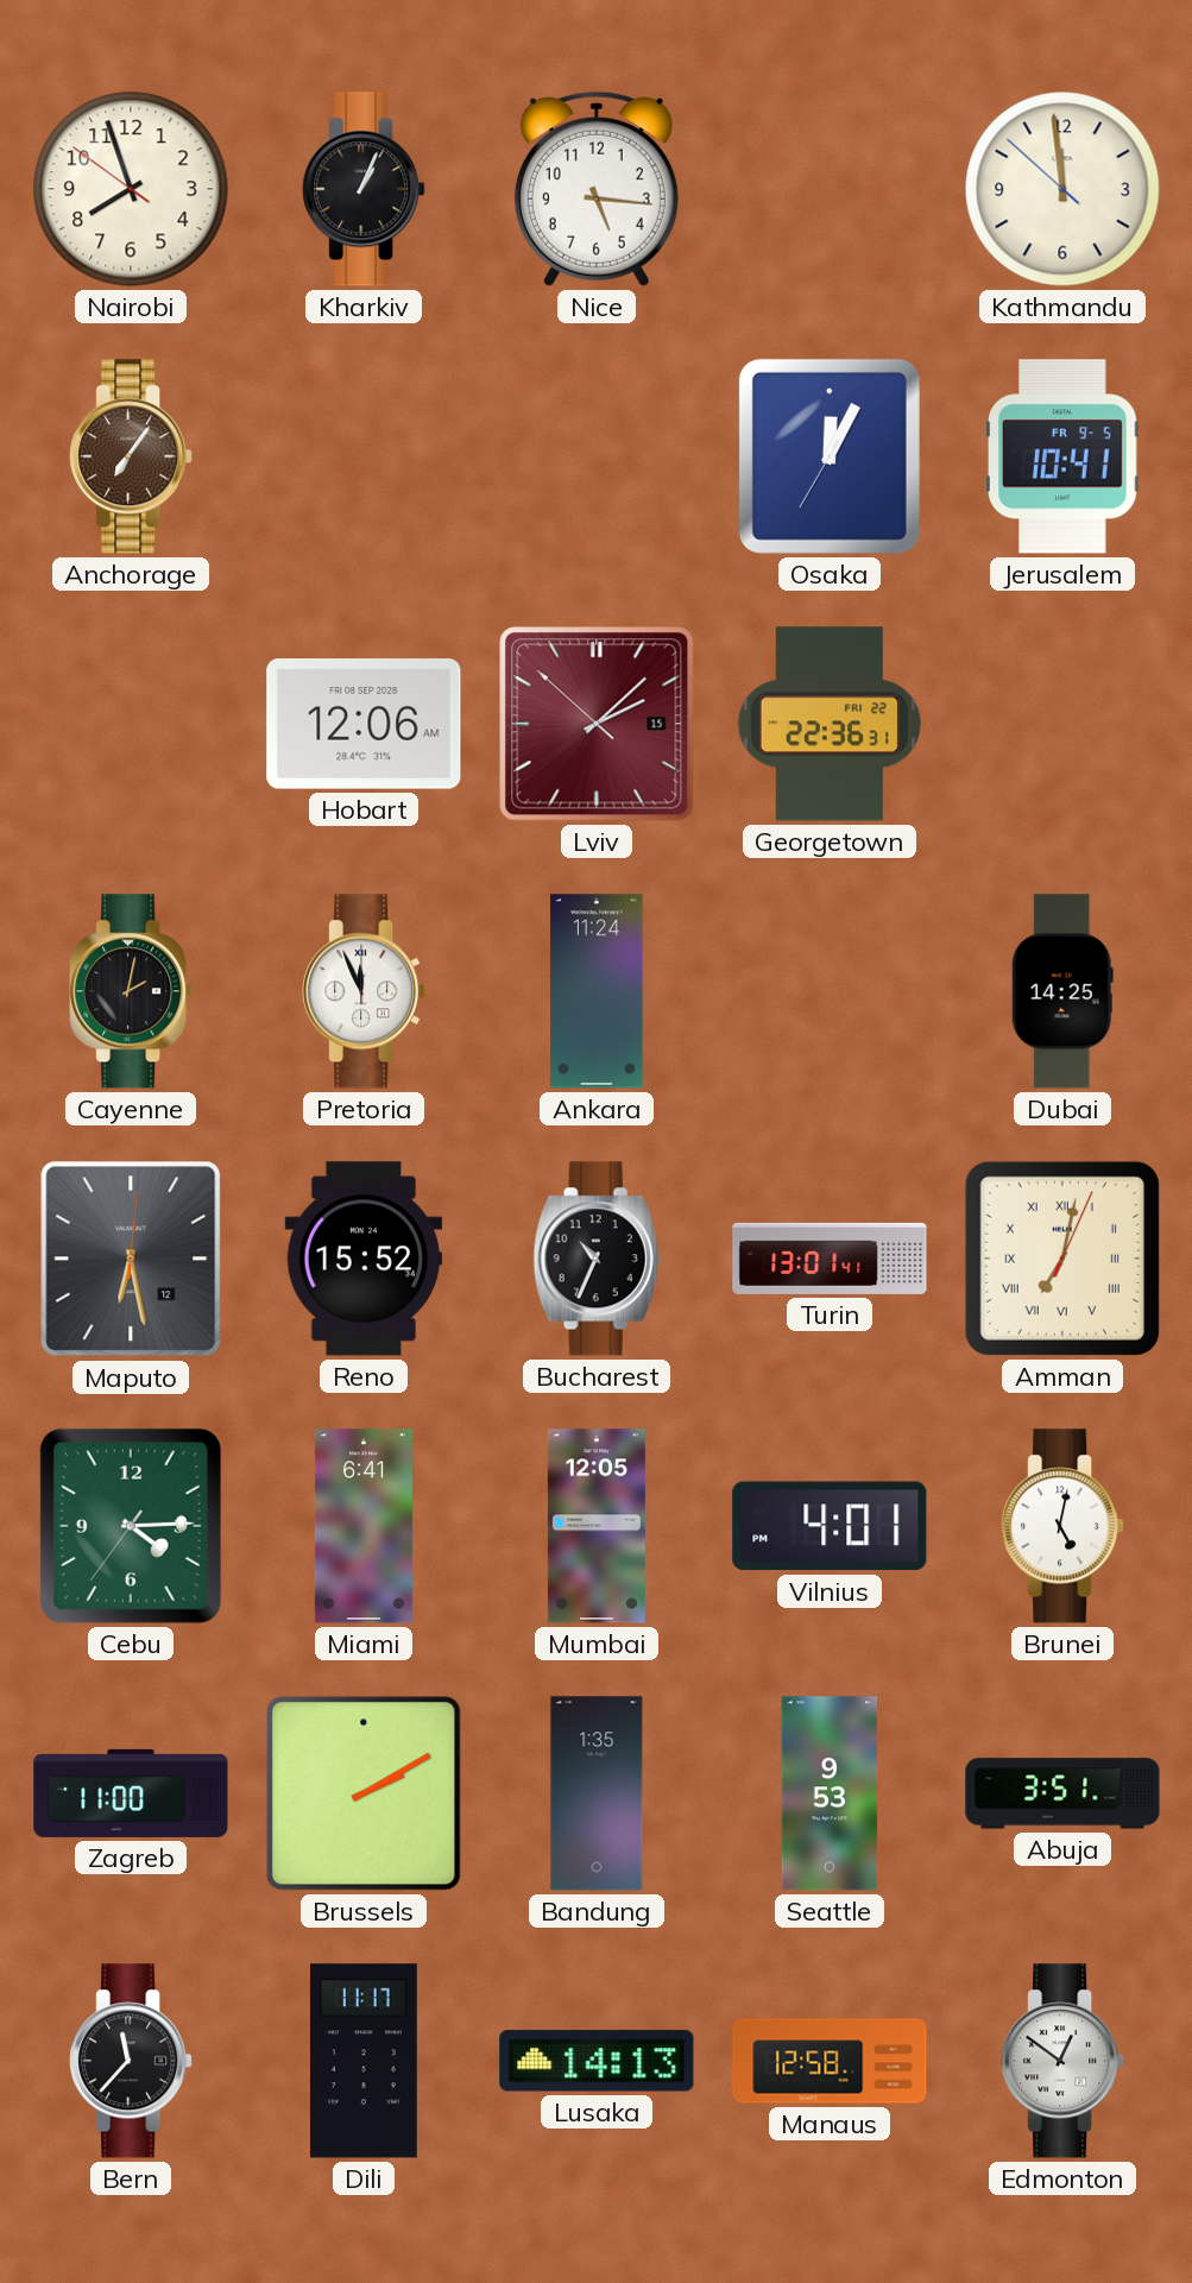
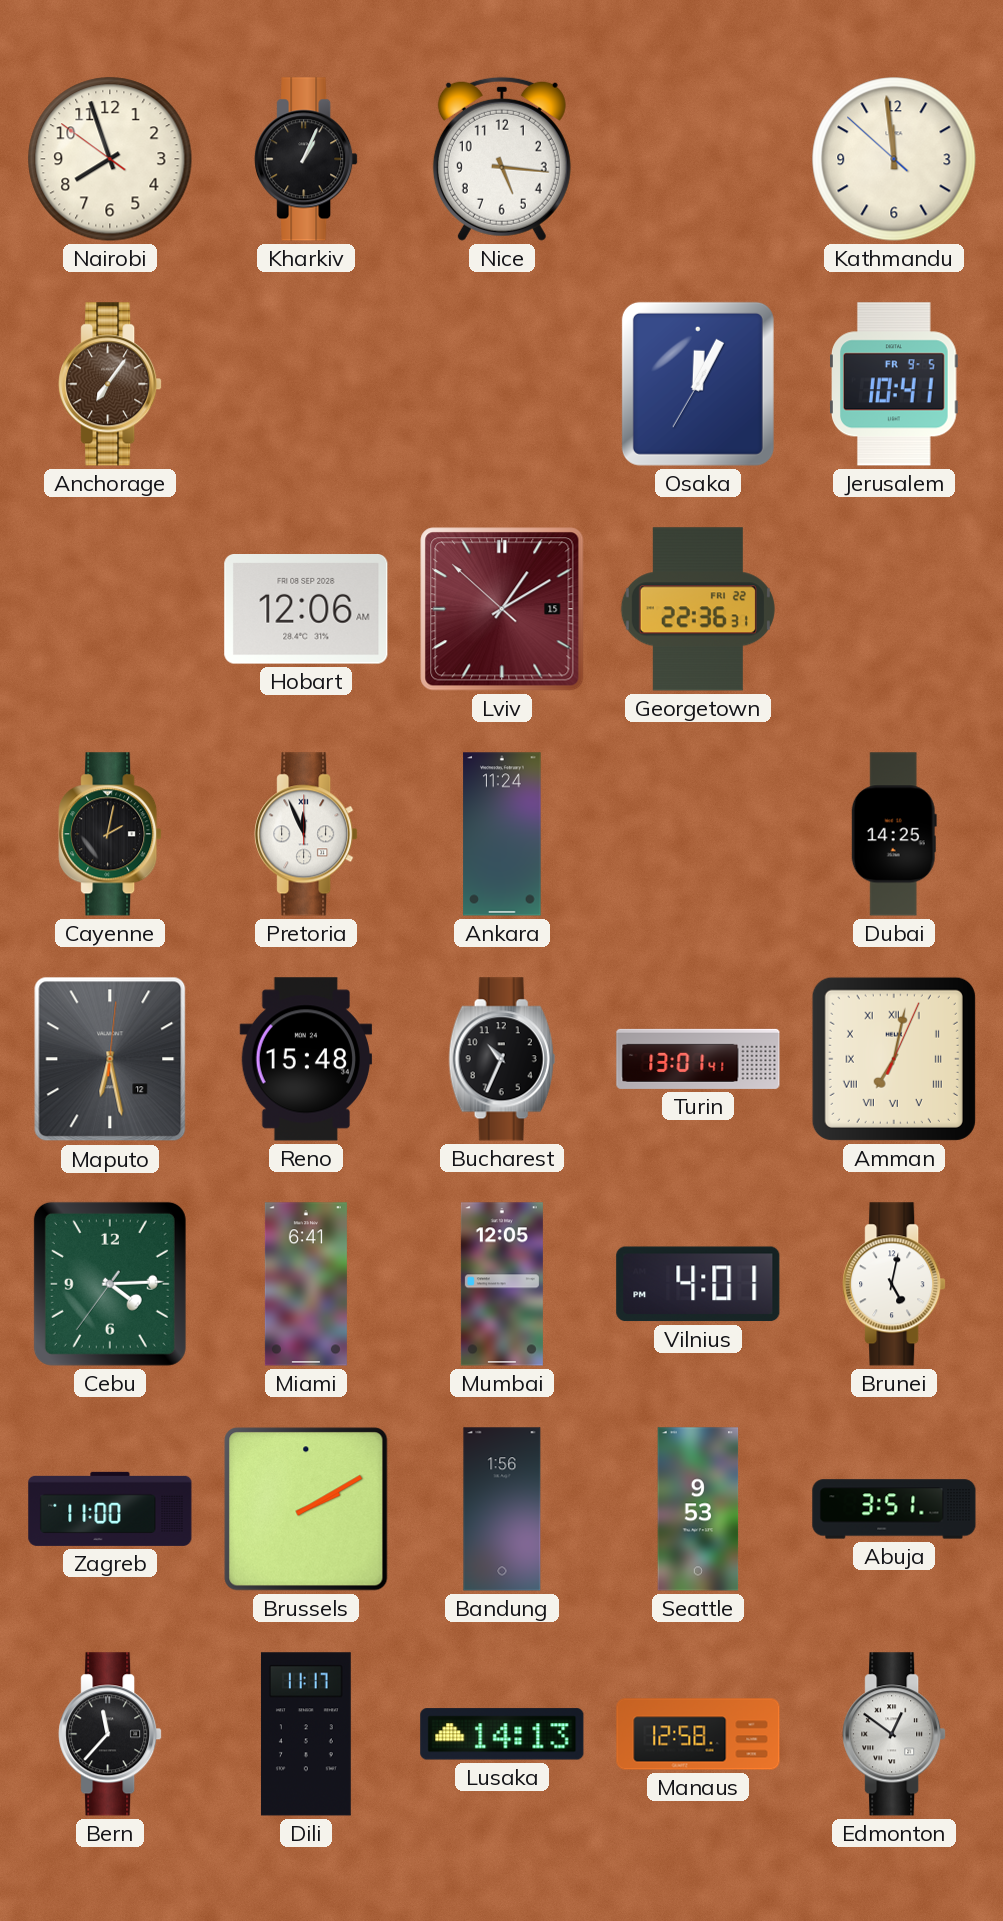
Lviv: 2:07 -> 1:09
Reno: 15:52 -> 15:48
Bandung: 1:35 -> 1:56
